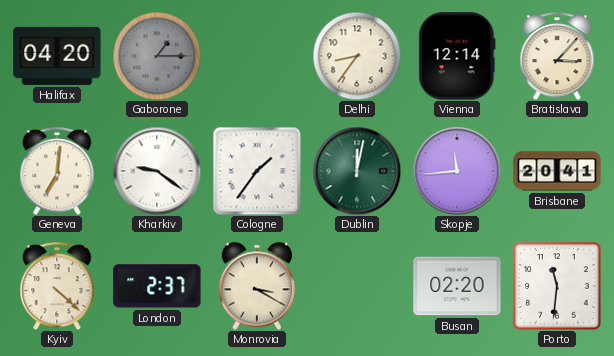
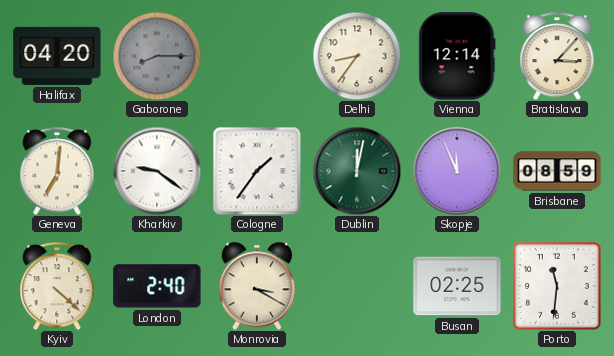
Gaborone: 1:15 -> 8:15
Skopje: 11:44 -> 11:56
Brisbane: 20:41 -> 08:59
London: 2:37 -> 2:40
Busan: 02:20 -> 02:25
